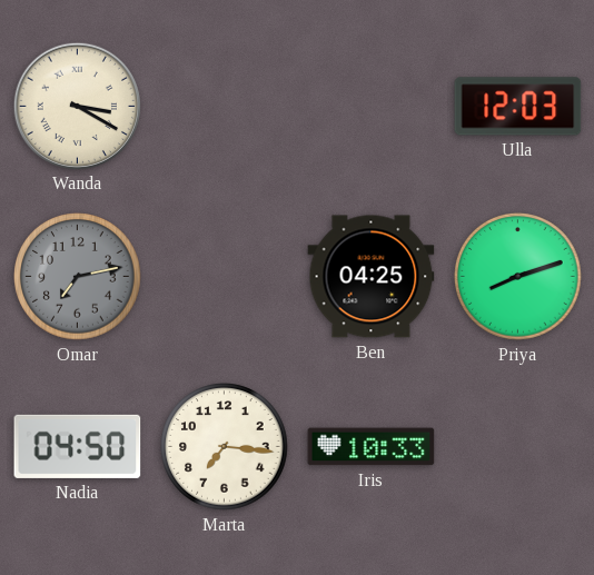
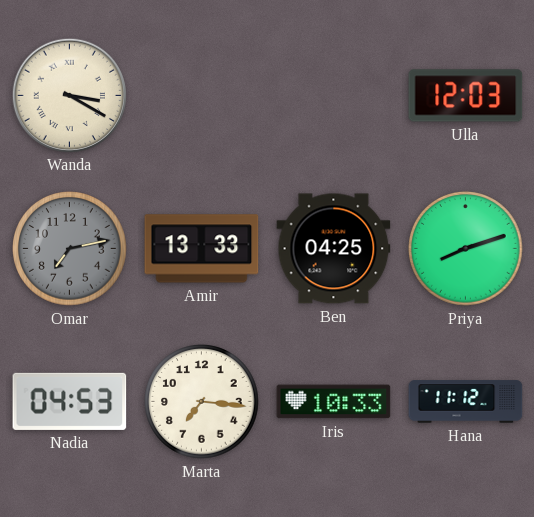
Amir: none -> 13:33
Nadia: 04:50 -> 04:53
Hana: none -> 11:12
